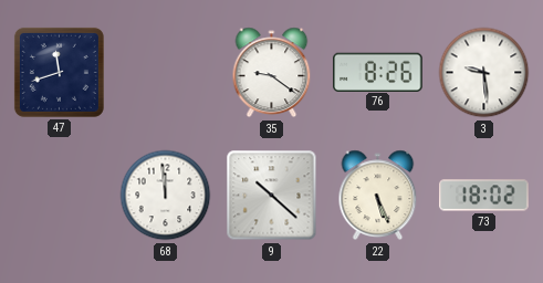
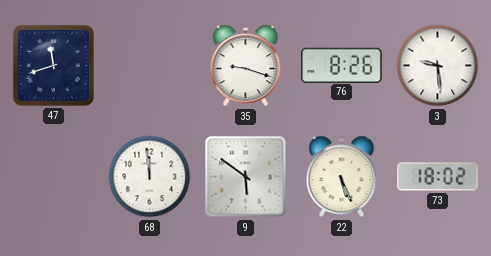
35: 9:21 -> 9:18
9: 10:22 -> 5:51
